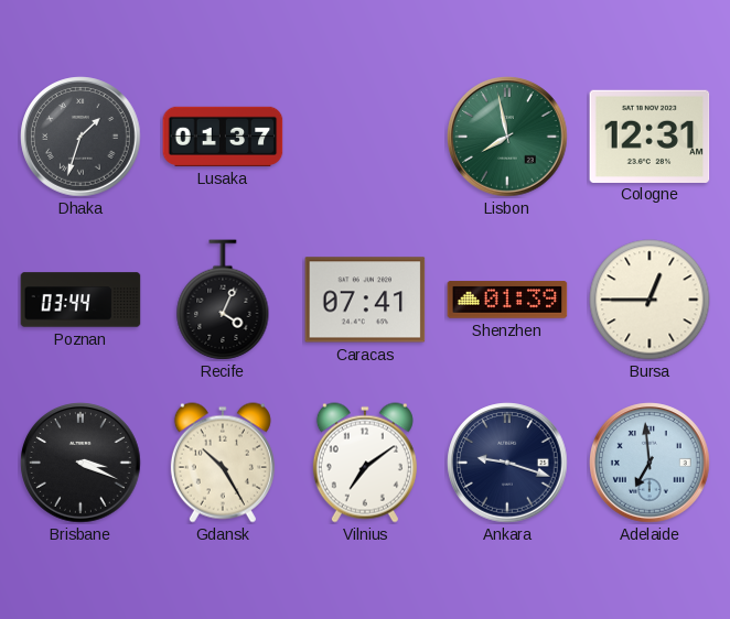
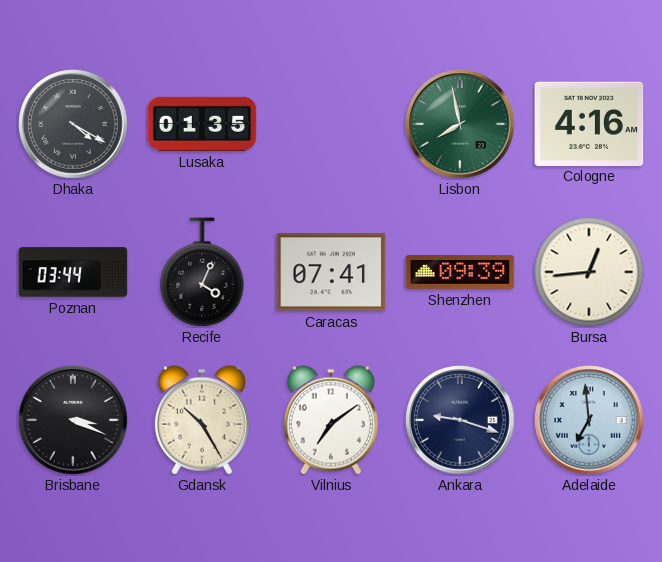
Dhaka: 1:33 -> 4:20
Lusaka: 01:37 -> 01:35
Cologne: 12:31 -> 4:16
Shenzhen: 01:39 -> 09:39
Bursa: 12:45 -> 12:44
